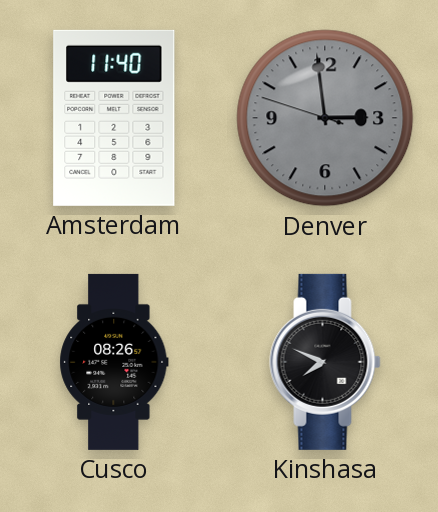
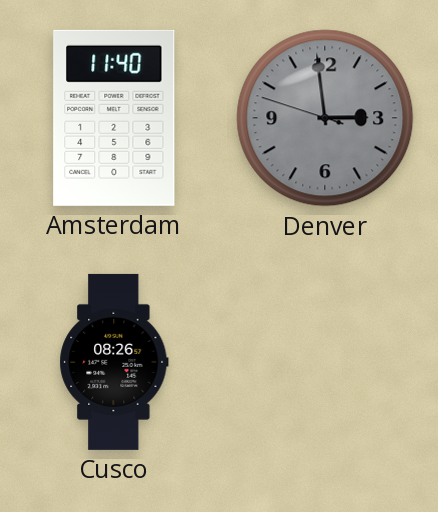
Kinshasa: 7:49 -> none
